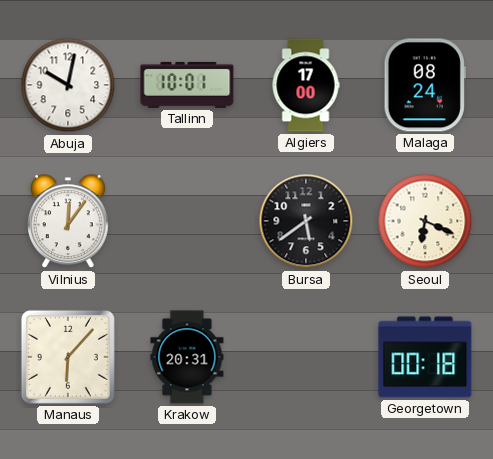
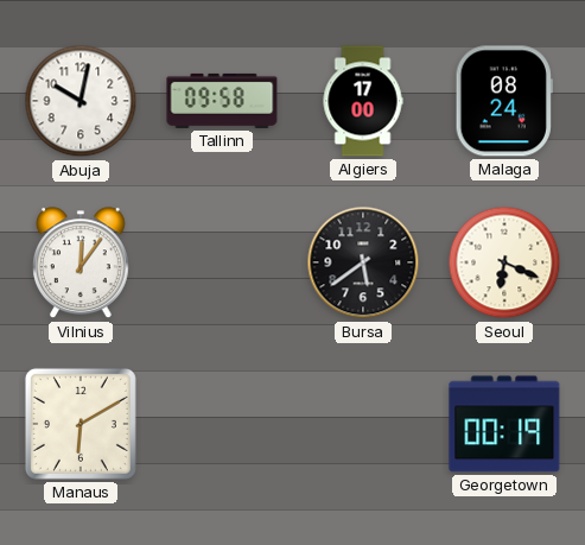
Tallinn: 10:01 -> 09:58
Manaus: 6:07 -> 6:10
Krakow: 20:31 -> none
Georgetown: 00:18 -> 00:19
